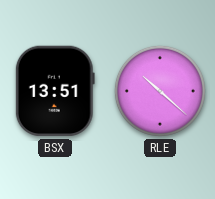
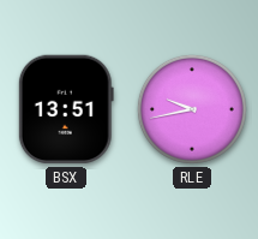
RLE: 10:22 -> 9:43
